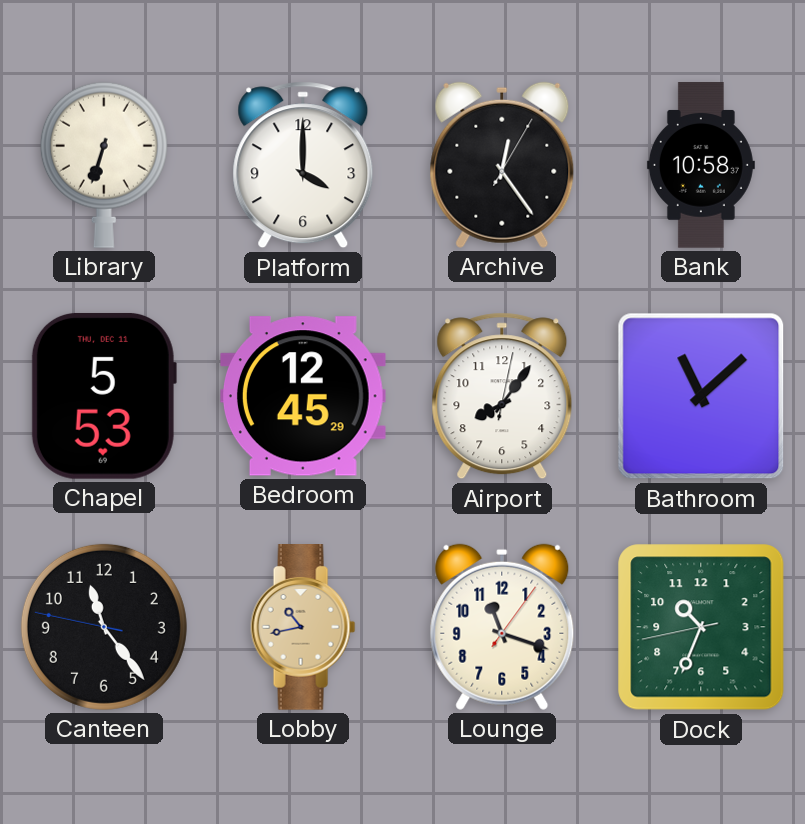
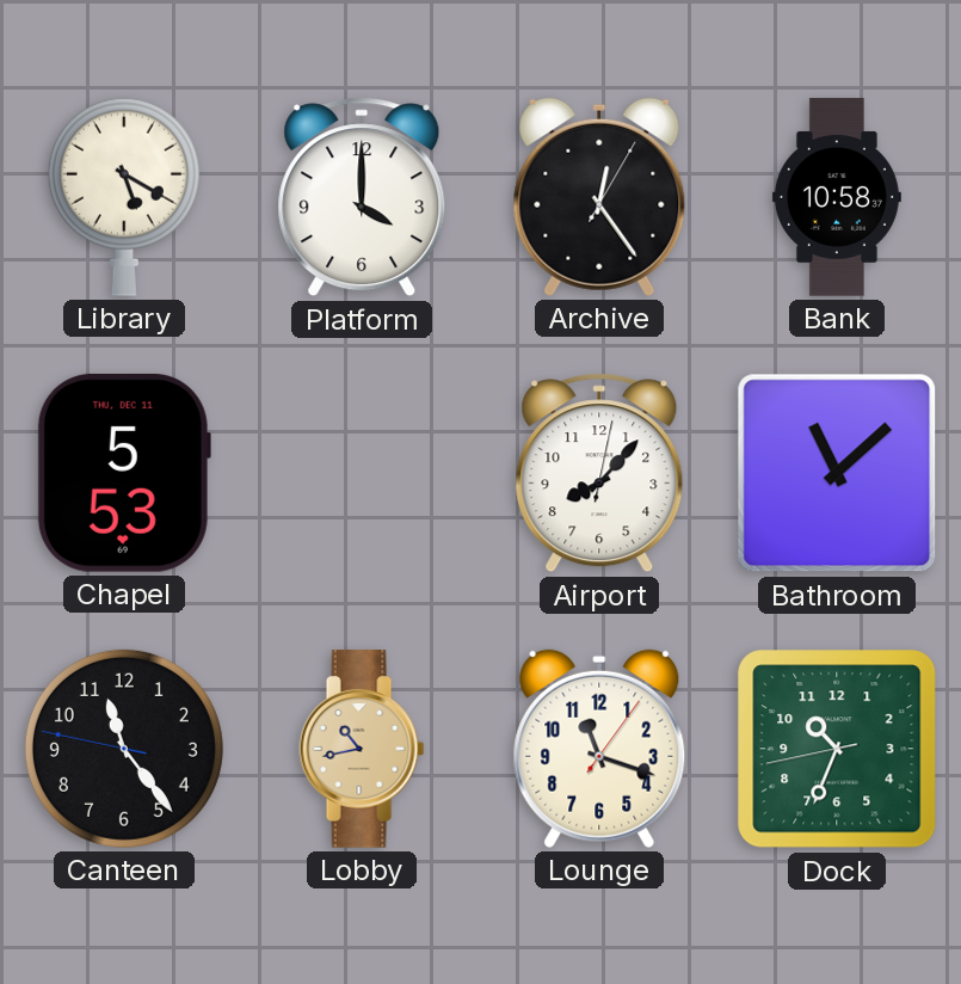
Library: 6:33 -> 5:20
Bedroom: 12:45 -> none
Airport: 8:06 -> 8:07
